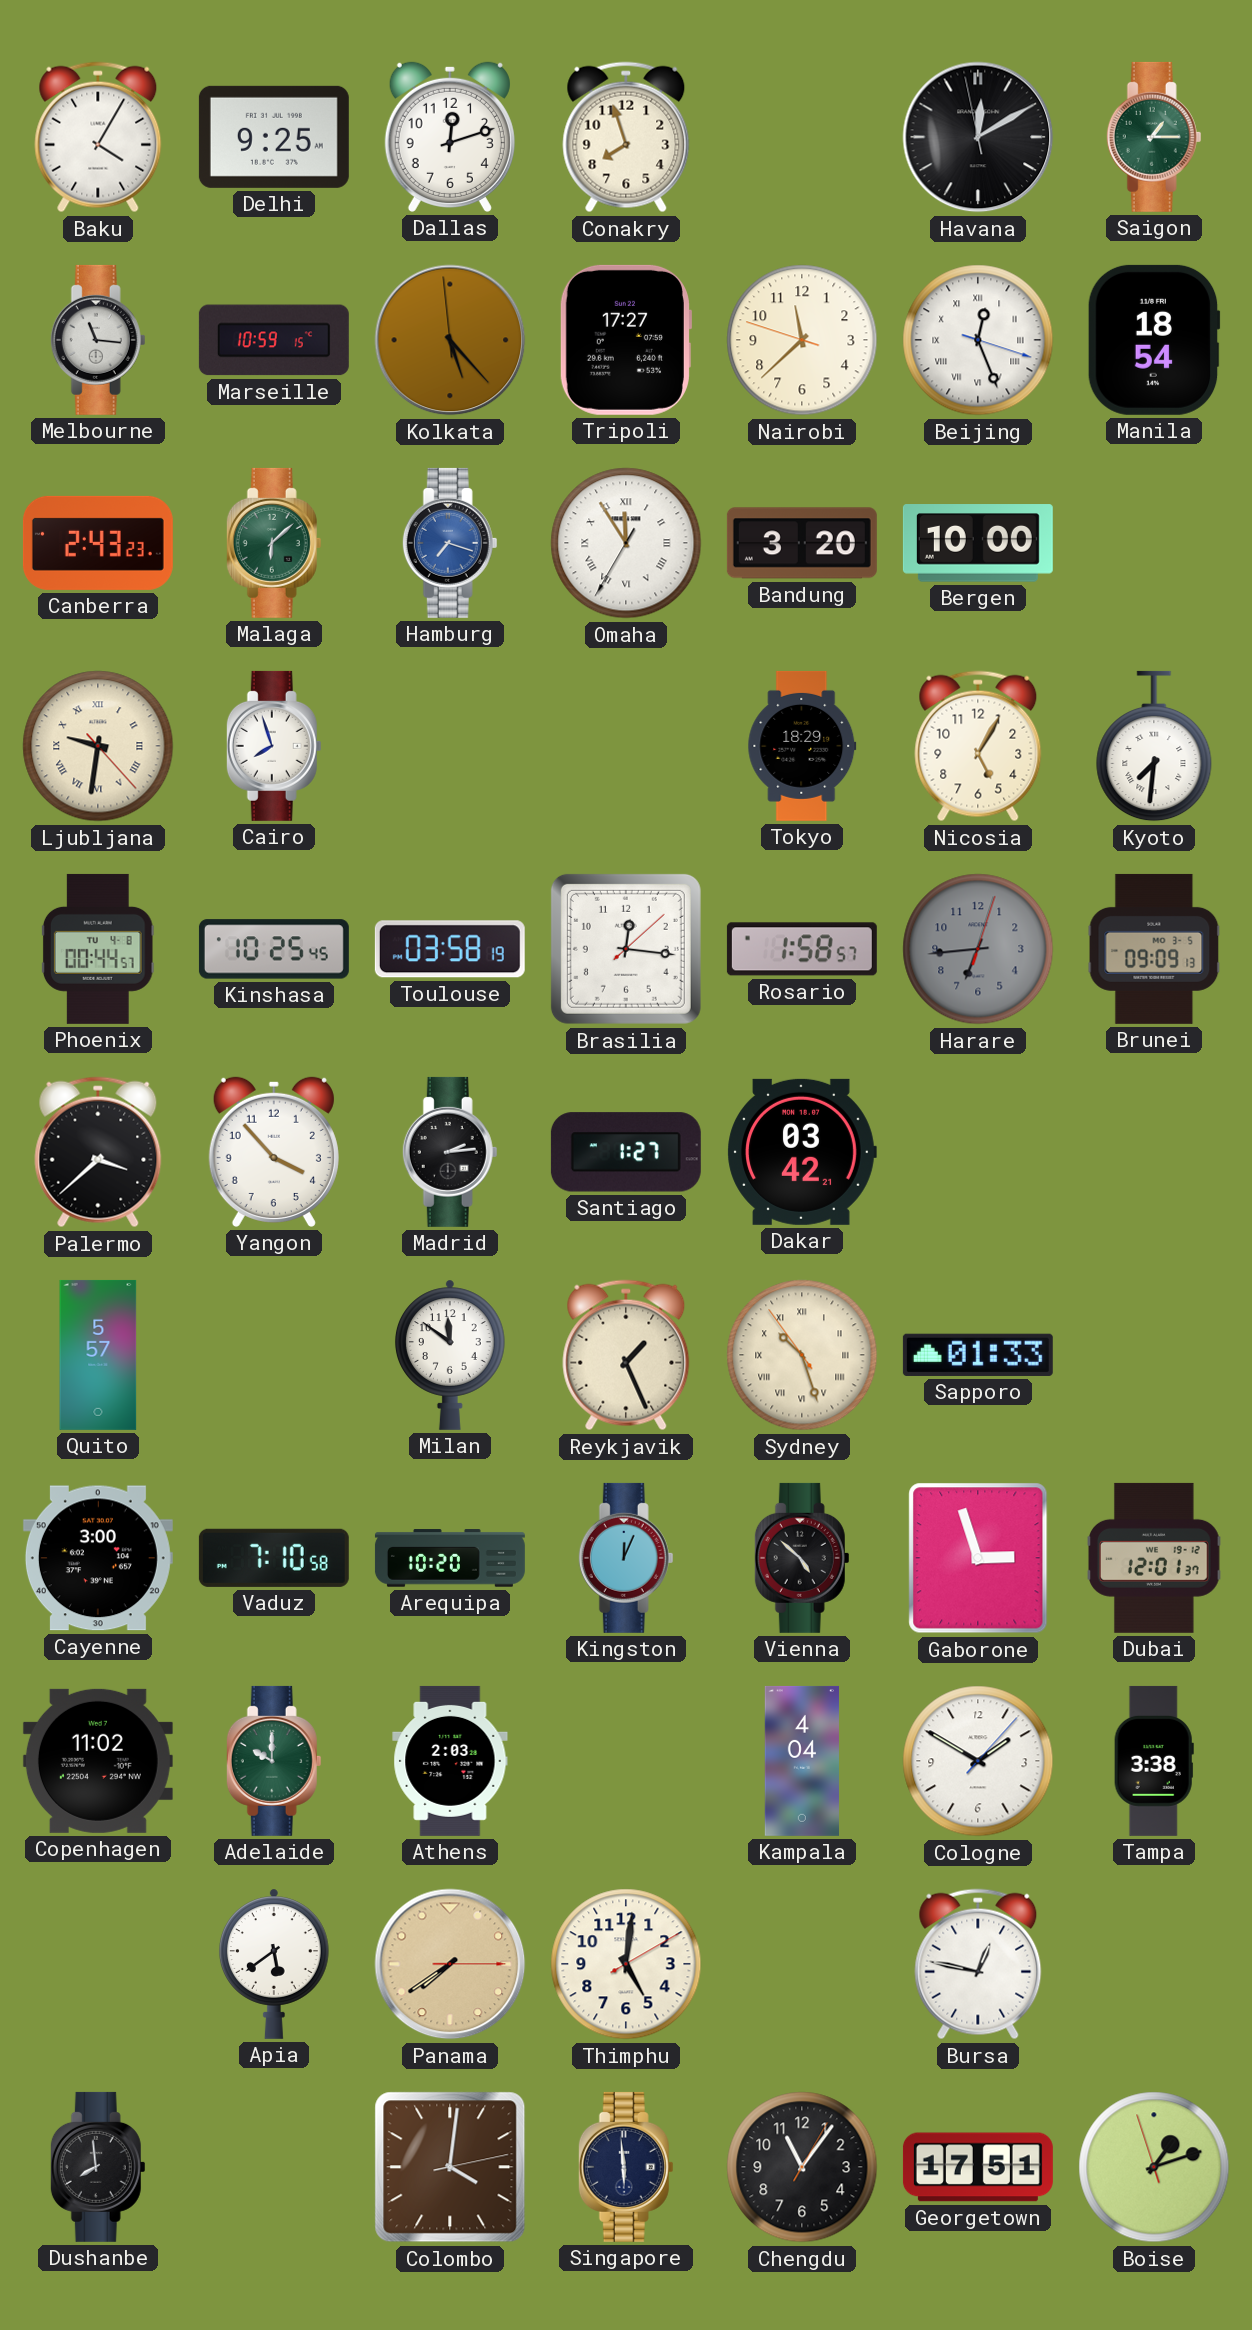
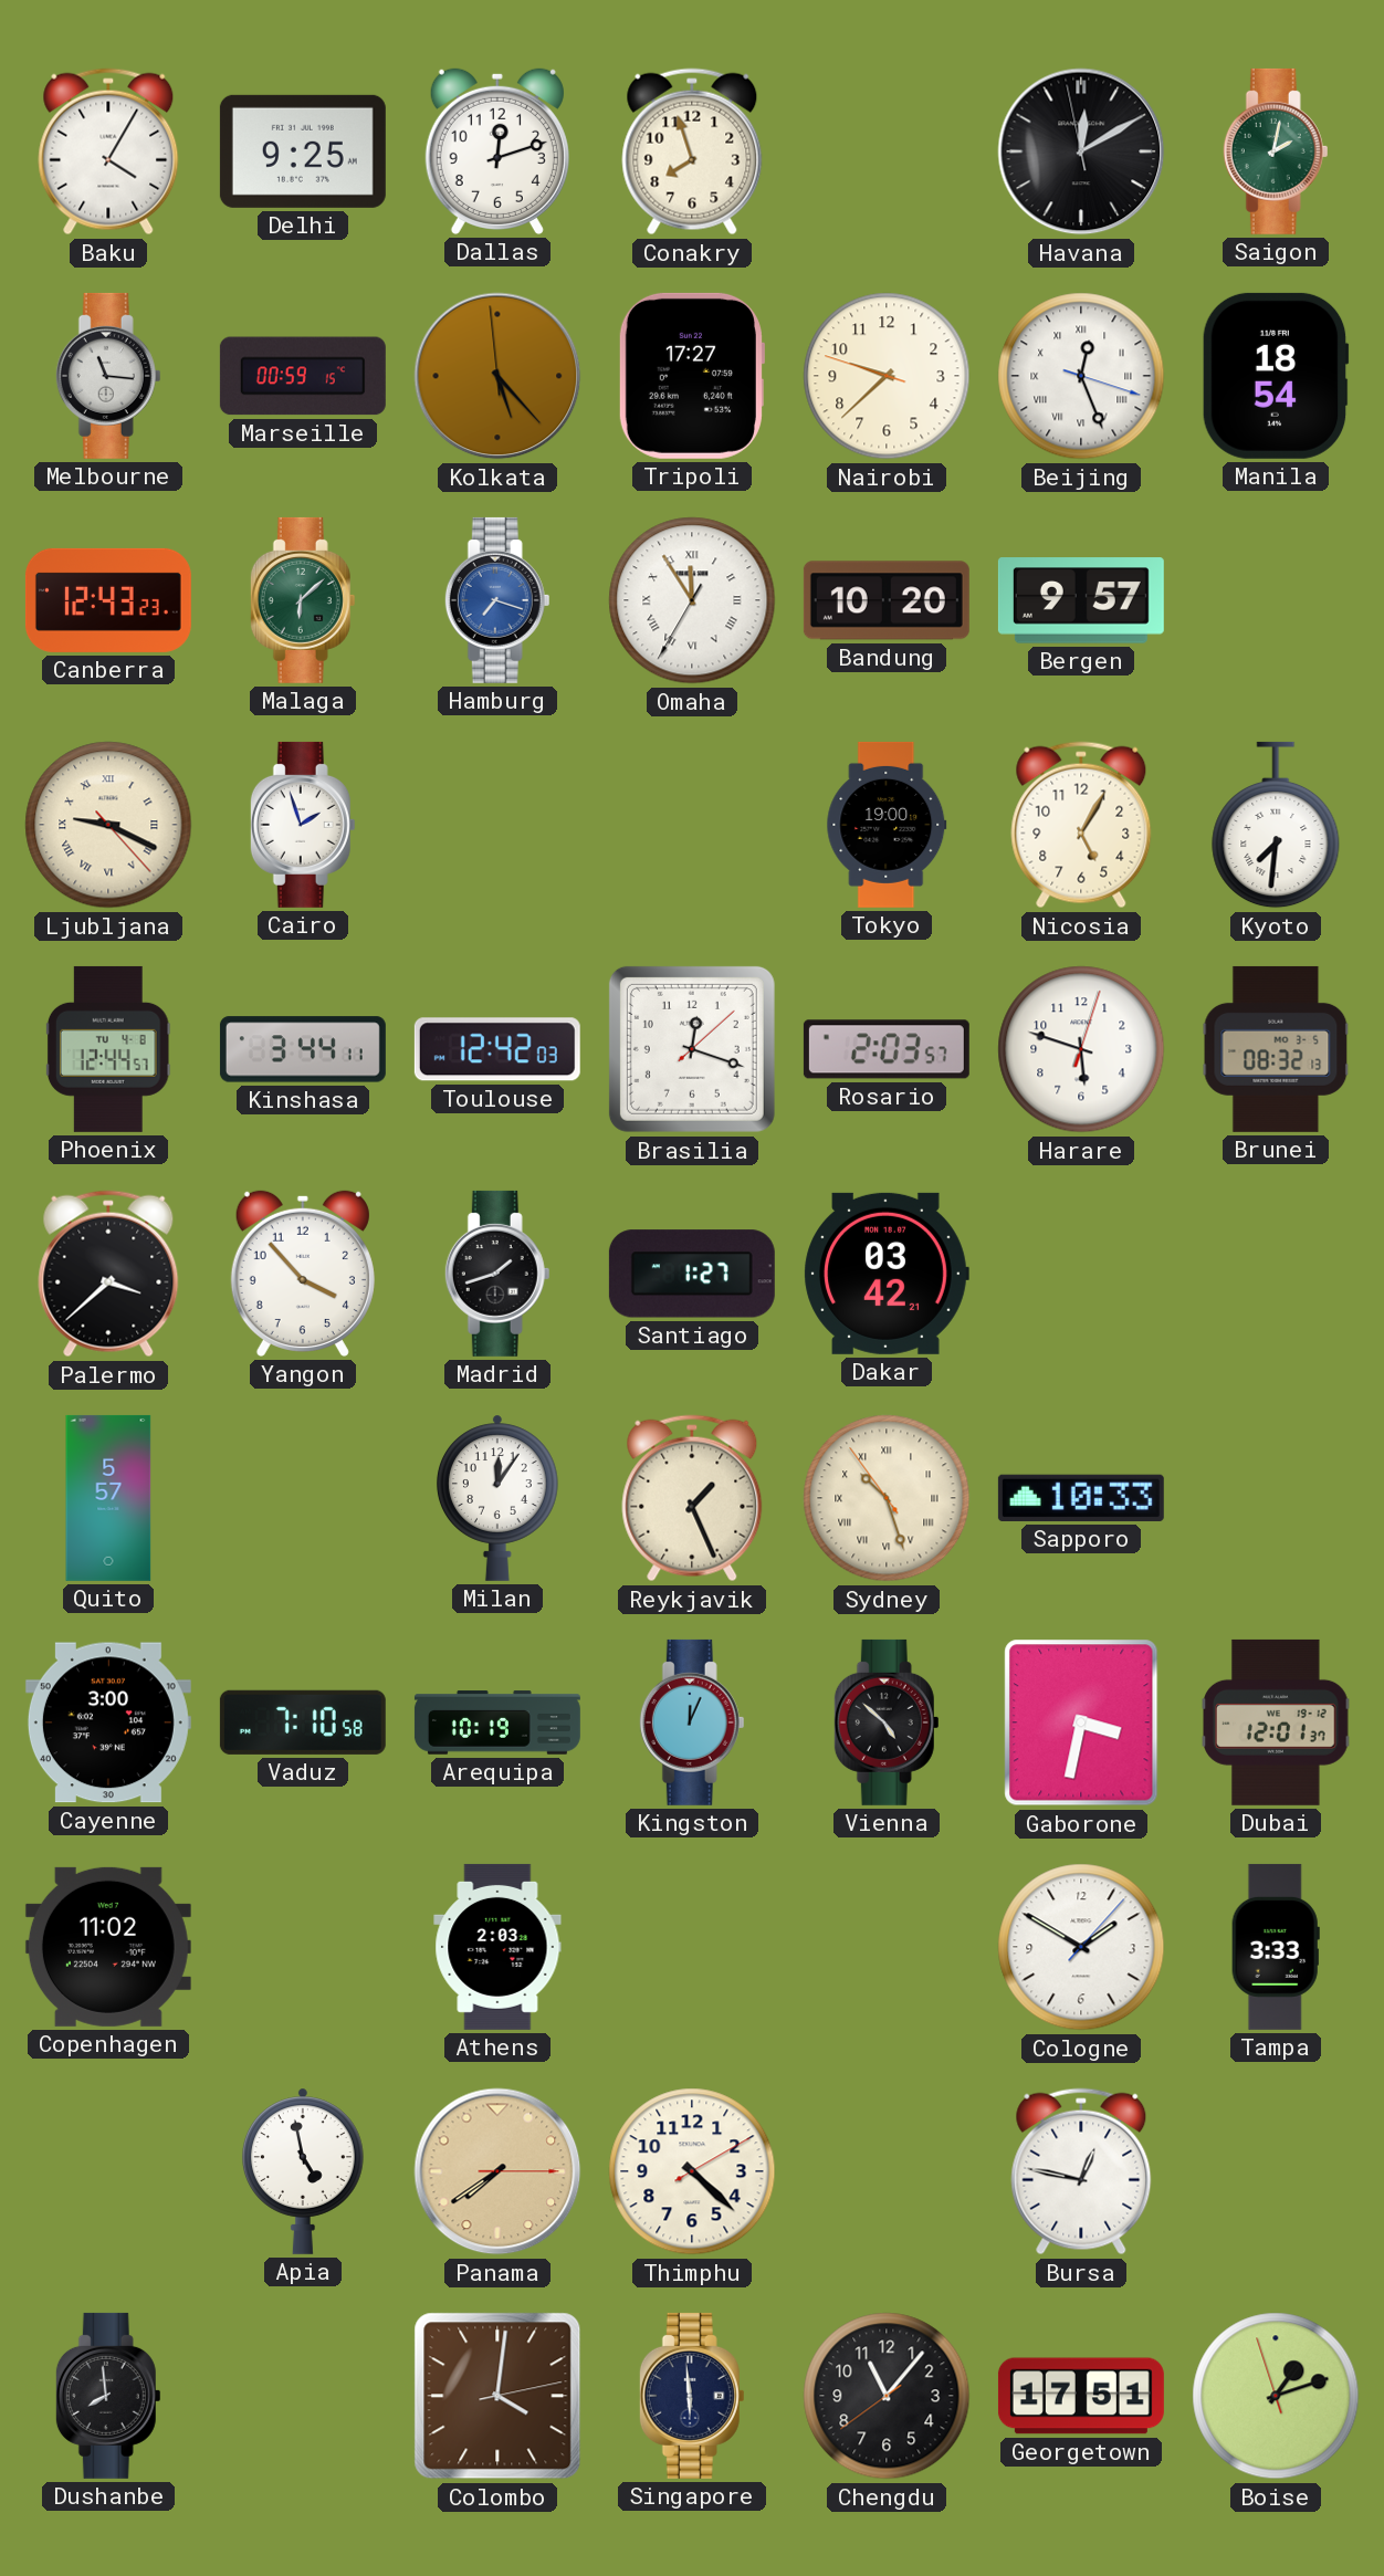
Saigon: 1:15 -> 2:02
Marseille: 10:59 -> 00:59
Nairobi: 11:37 -> 9:37
Canberra: 2:43 -> 12:43
Bandung: 3:20 -> 10:20
Bergen: 10:00 -> 9:57
Ljubljana: 9:31 -> 9:19
Cairo: 7:57 -> 1:57
Tokyo: 18:29 -> 19:00
Phoenix: 00:44 -> 12:44
Kinshasa: 10:25 -> 3:44
Toulouse: 03:58 -> 12:42
Brasilia: 12:16 -> 12:18
Rosario: 1:58 -> 2:03
Harare: 6:44 -> 5:48
Harare dial: grey -> white
Brunei: 09:09 -> 08:32
Madrid: 2:14 -> 1:42
Milan: 11:51 -> 12:06
Sapporo: 01:33 -> 10:33
Arequipa: 10:20 -> 10:19
Gaborone: 2:57 -> 3:32
Adelaide: 10:00 -> none
Kampala: 4:04 -> none
Tampa: 3:38 -> 3:33
Apia: 5:39 -> 4:58
Thimphu: 5:01 -> 4:22
Chengdu: 11:06:05 -> 11:06:39
